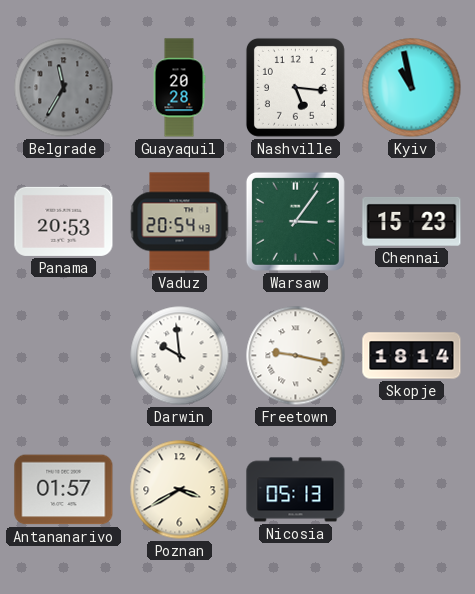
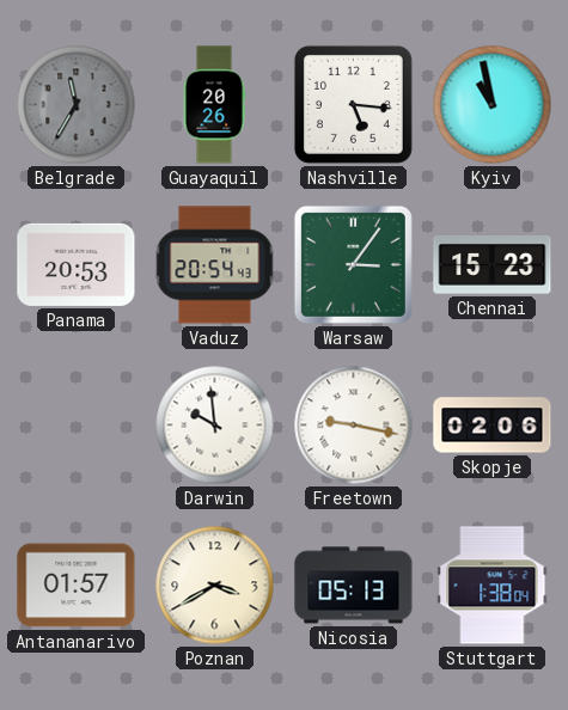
Guayaquil: 20:28 -> 20:26
Skopje: 18:14 -> 02:06
Stuttgart: none -> 1:38
